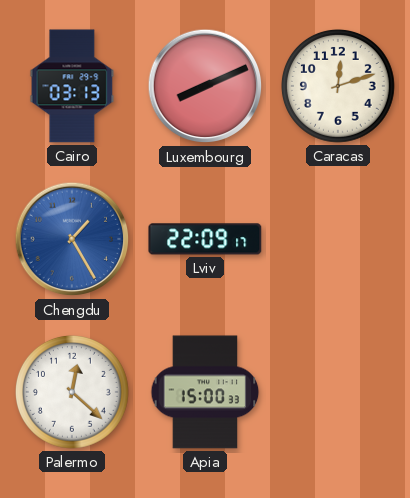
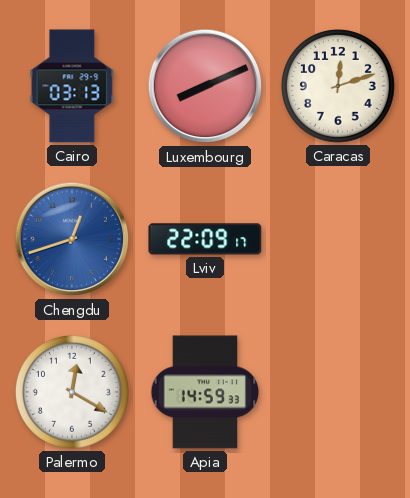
Chengdu: 1:25 -> 12:42
Palermo: 12:22 -> 12:20
Apia: 15:00 -> 14:59
